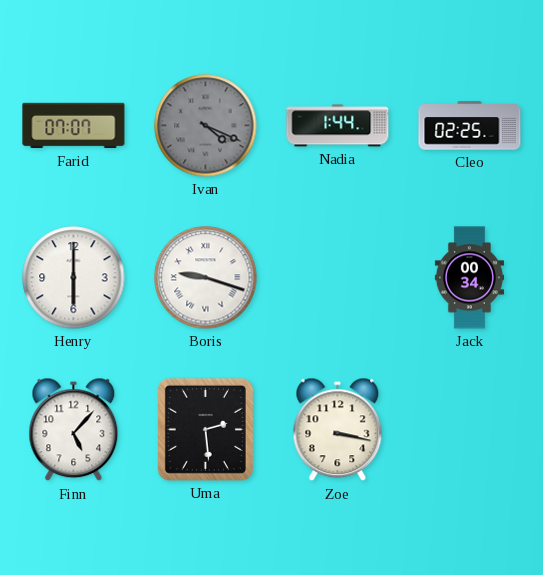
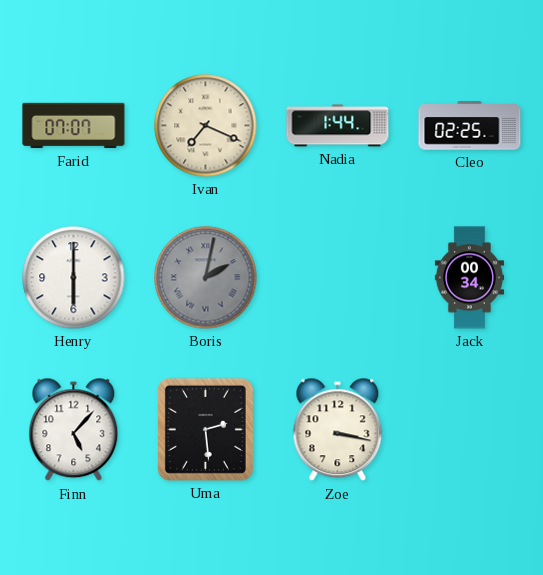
Ivan: 4:19 -> 7:19
Ivan dial: grey -> cream
Boris: 9:18 -> 2:02
Boris dial: white -> grey
